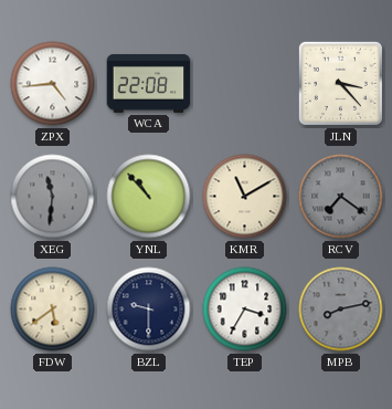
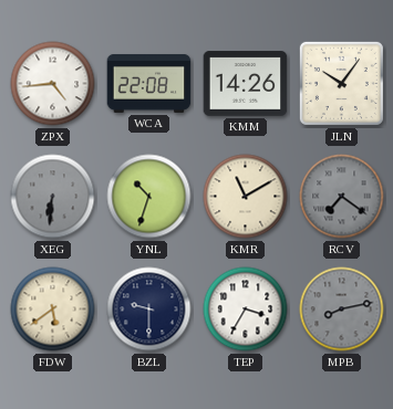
KMM: none -> 14:26
JLN: 3:23 -> 10:06
XEG: 11:31 -> 6:31
YNL: 10:53 -> 10:33
